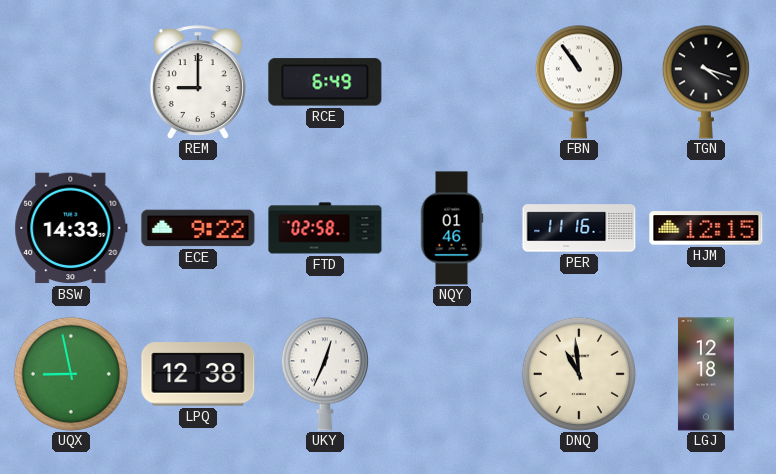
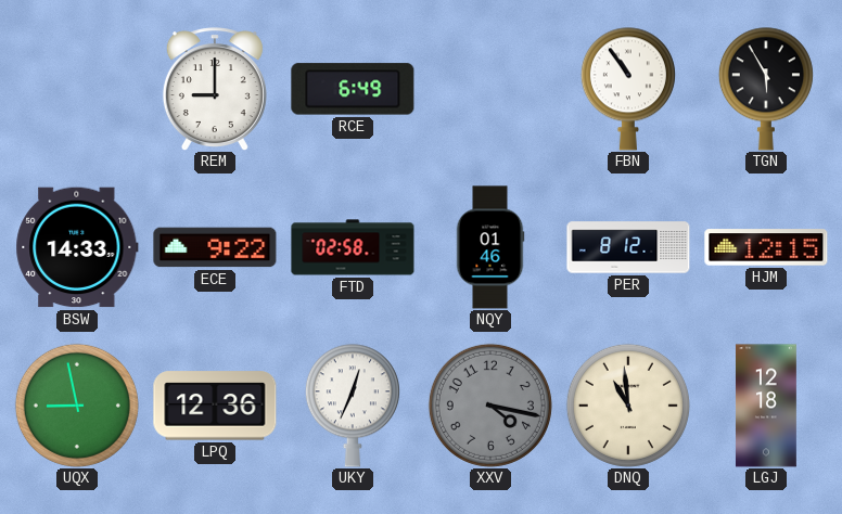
TGN: 4:18 -> 5:55
PER: 11:16 -> 8:12
LPQ: 12:38 -> 12:36
XXV: none -> 4:17
